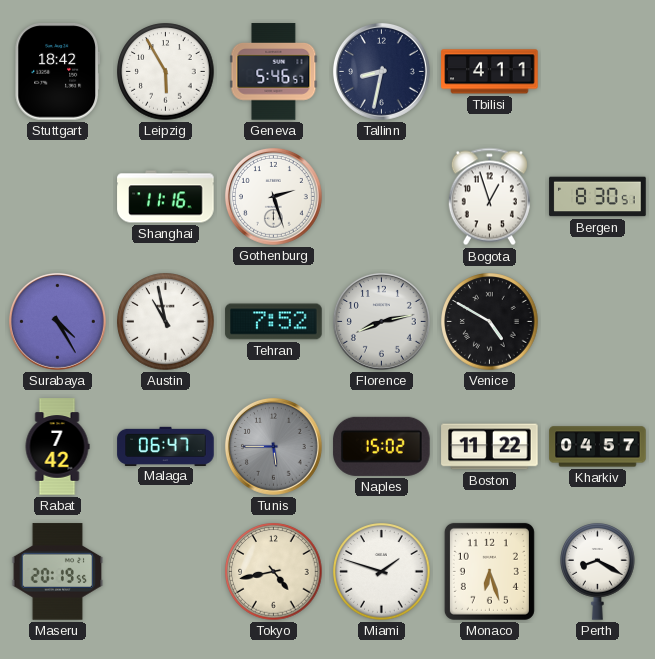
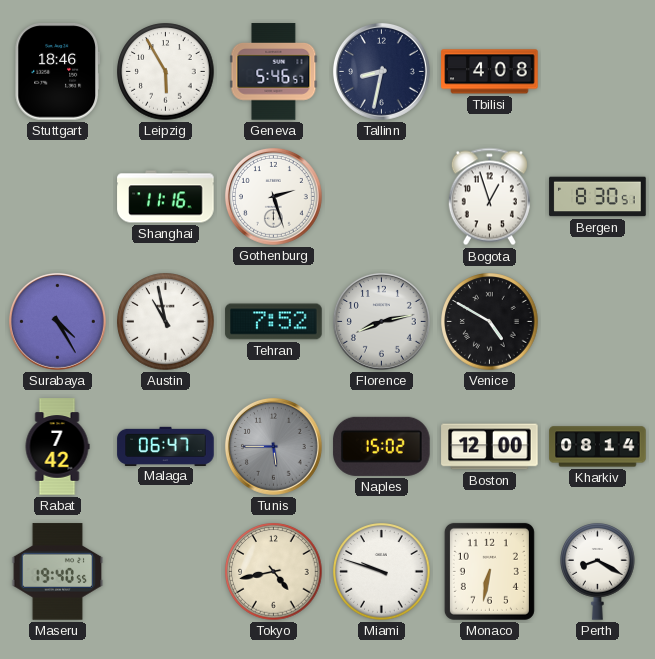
Stuttgart: 18:42 -> 18:46
Tbilisi: 4:11 -> 4:08
Boston: 11:22 -> 12:00
Kharkiv: 04:57 -> 08:14
Maseru: 20:19 -> 19:40
Miami: 1:48 -> 9:48
Monaco: 6:27 -> 6:32
